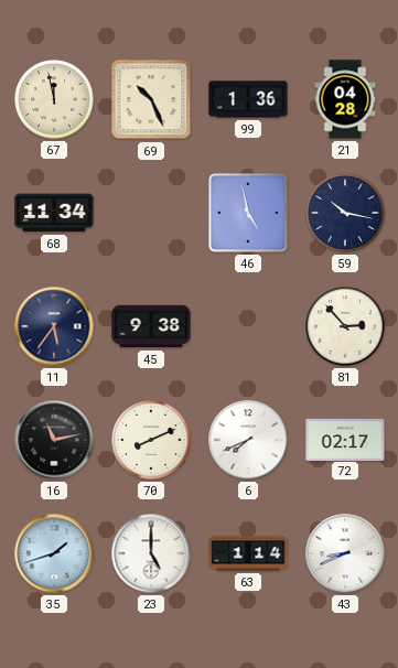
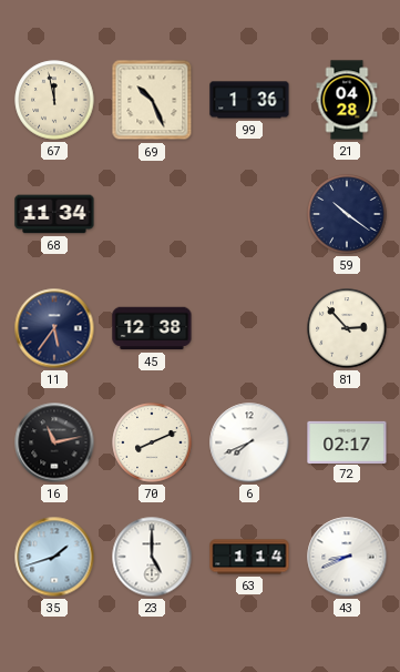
46: 4:58 -> none
59: 10:17 -> 10:21
45: 9:38 -> 12:38
